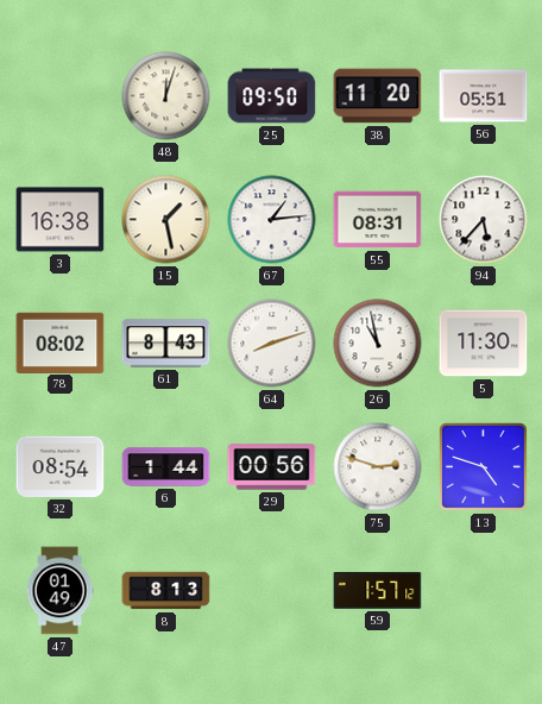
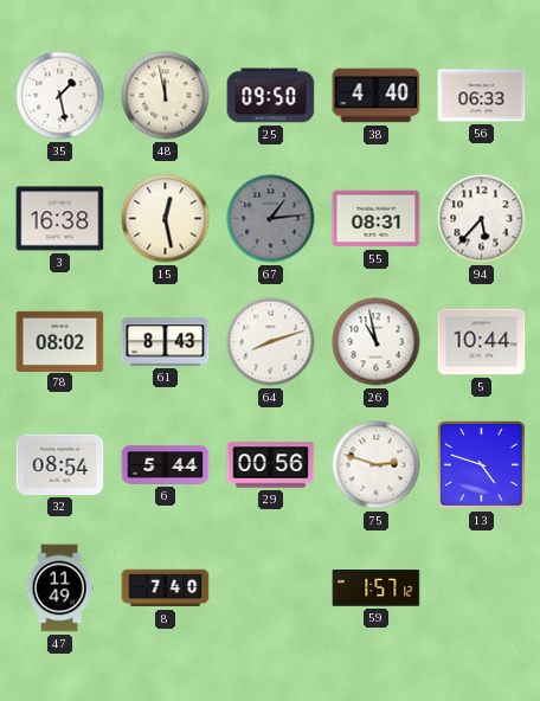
35: none -> 1:28
48: 12:03 -> 11:58
38: 11:20 -> 4:40
56: 05:51 -> 06:33
15: 1:28 -> 12:28
67 dial: white -> grey
5: 11:30 -> 10:44
6: 1:44 -> 5:44
47: 01:49 -> 11:49
8: 8:13 -> 7:40
